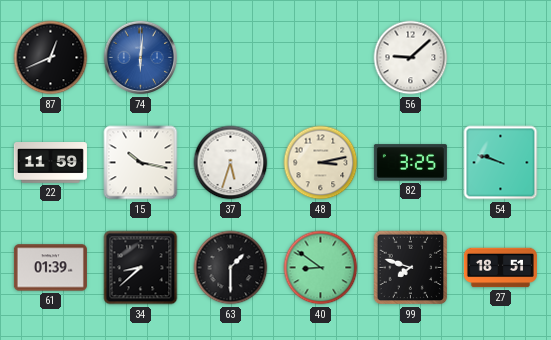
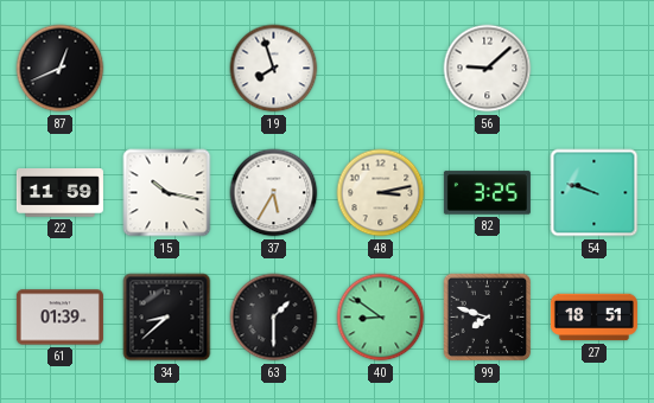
74: 6:01 -> none
19: none -> 7:57
37: 5:33 -> 5:35
